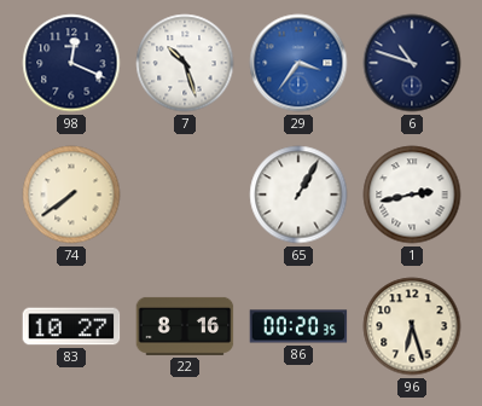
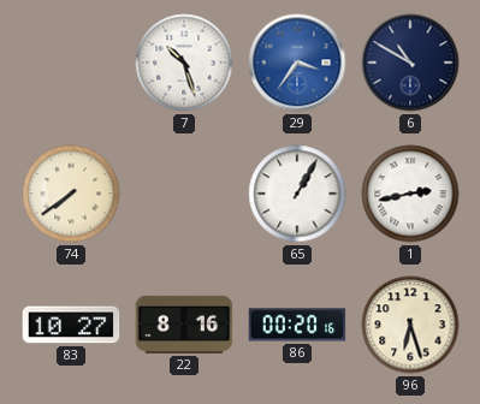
98: 12:19 -> none
6: 10:48 -> 10:50
86: 00:20:35 -> 00:20:16
